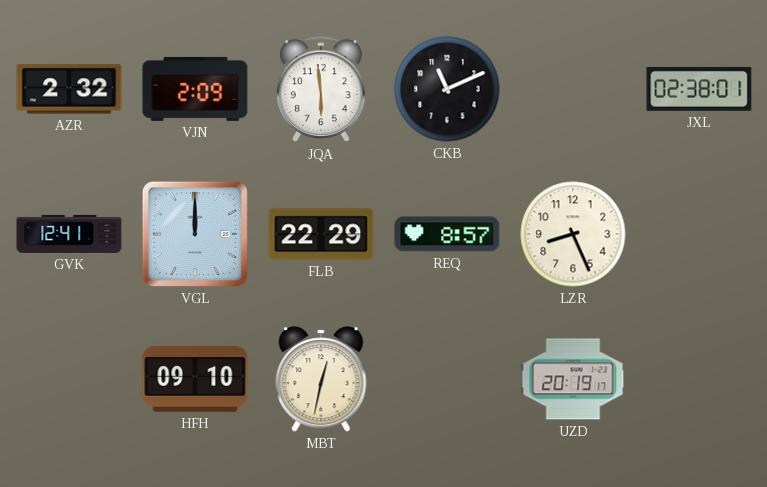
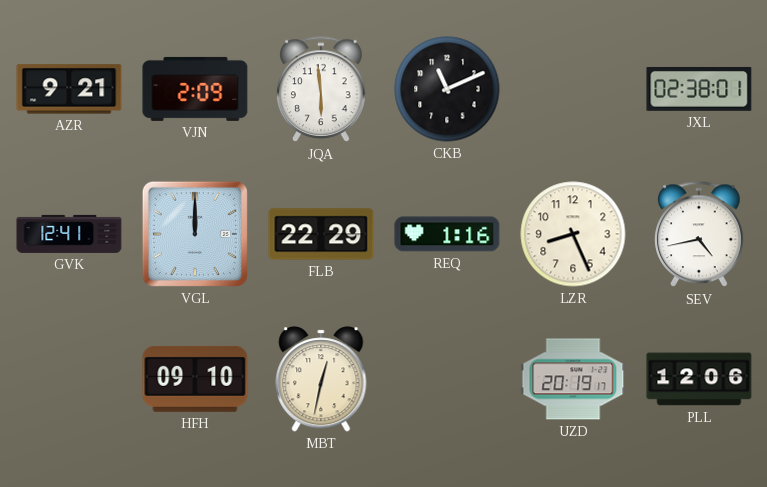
AZR: 2:32 -> 9:21
REQ: 8:57 -> 1:16
SEV: none -> 4:43
PLL: none -> 12:06
